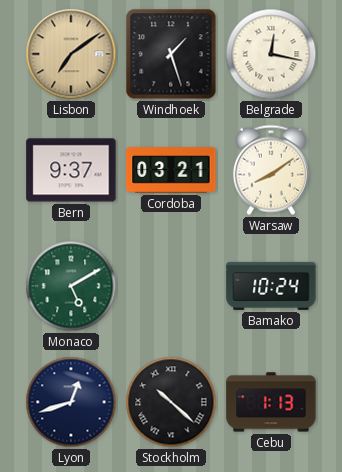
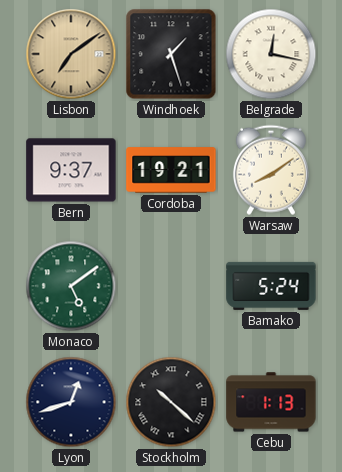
Cordoba: 03:21 -> 19:21
Monaco: 5:10 -> 5:09
Bamako: 10:24 -> 5:24
